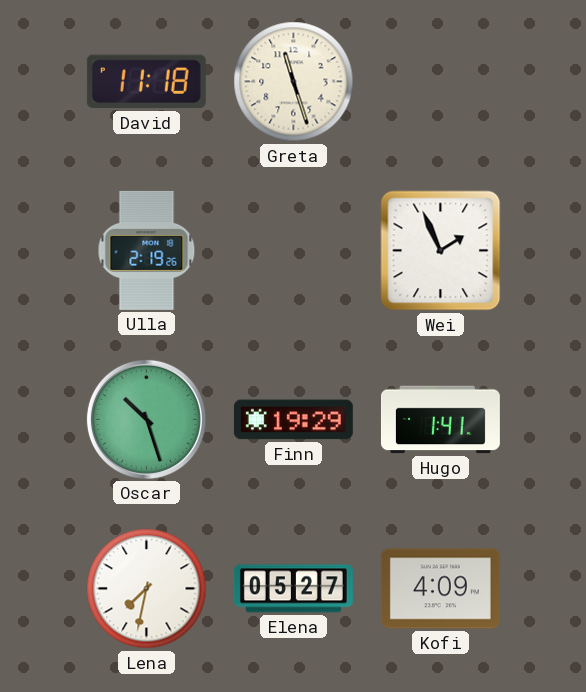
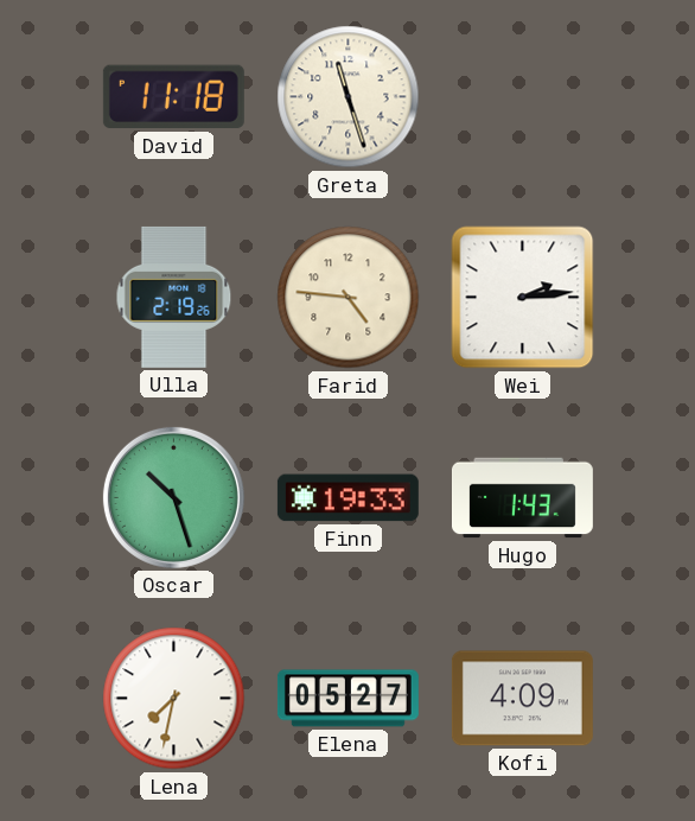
Farid: none -> 4:46
Wei: 1:56 -> 2:14
Finn: 19:29 -> 19:33
Hugo: 1:41 -> 1:43
